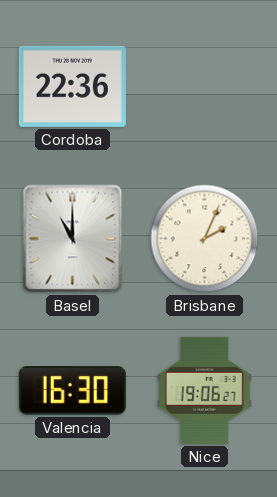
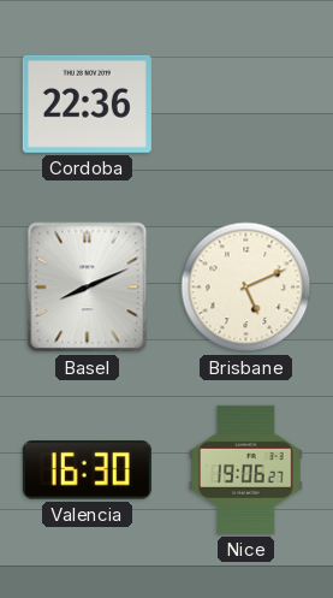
Basel: 11:00 -> 8:11
Brisbane: 2:04 -> 5:11
